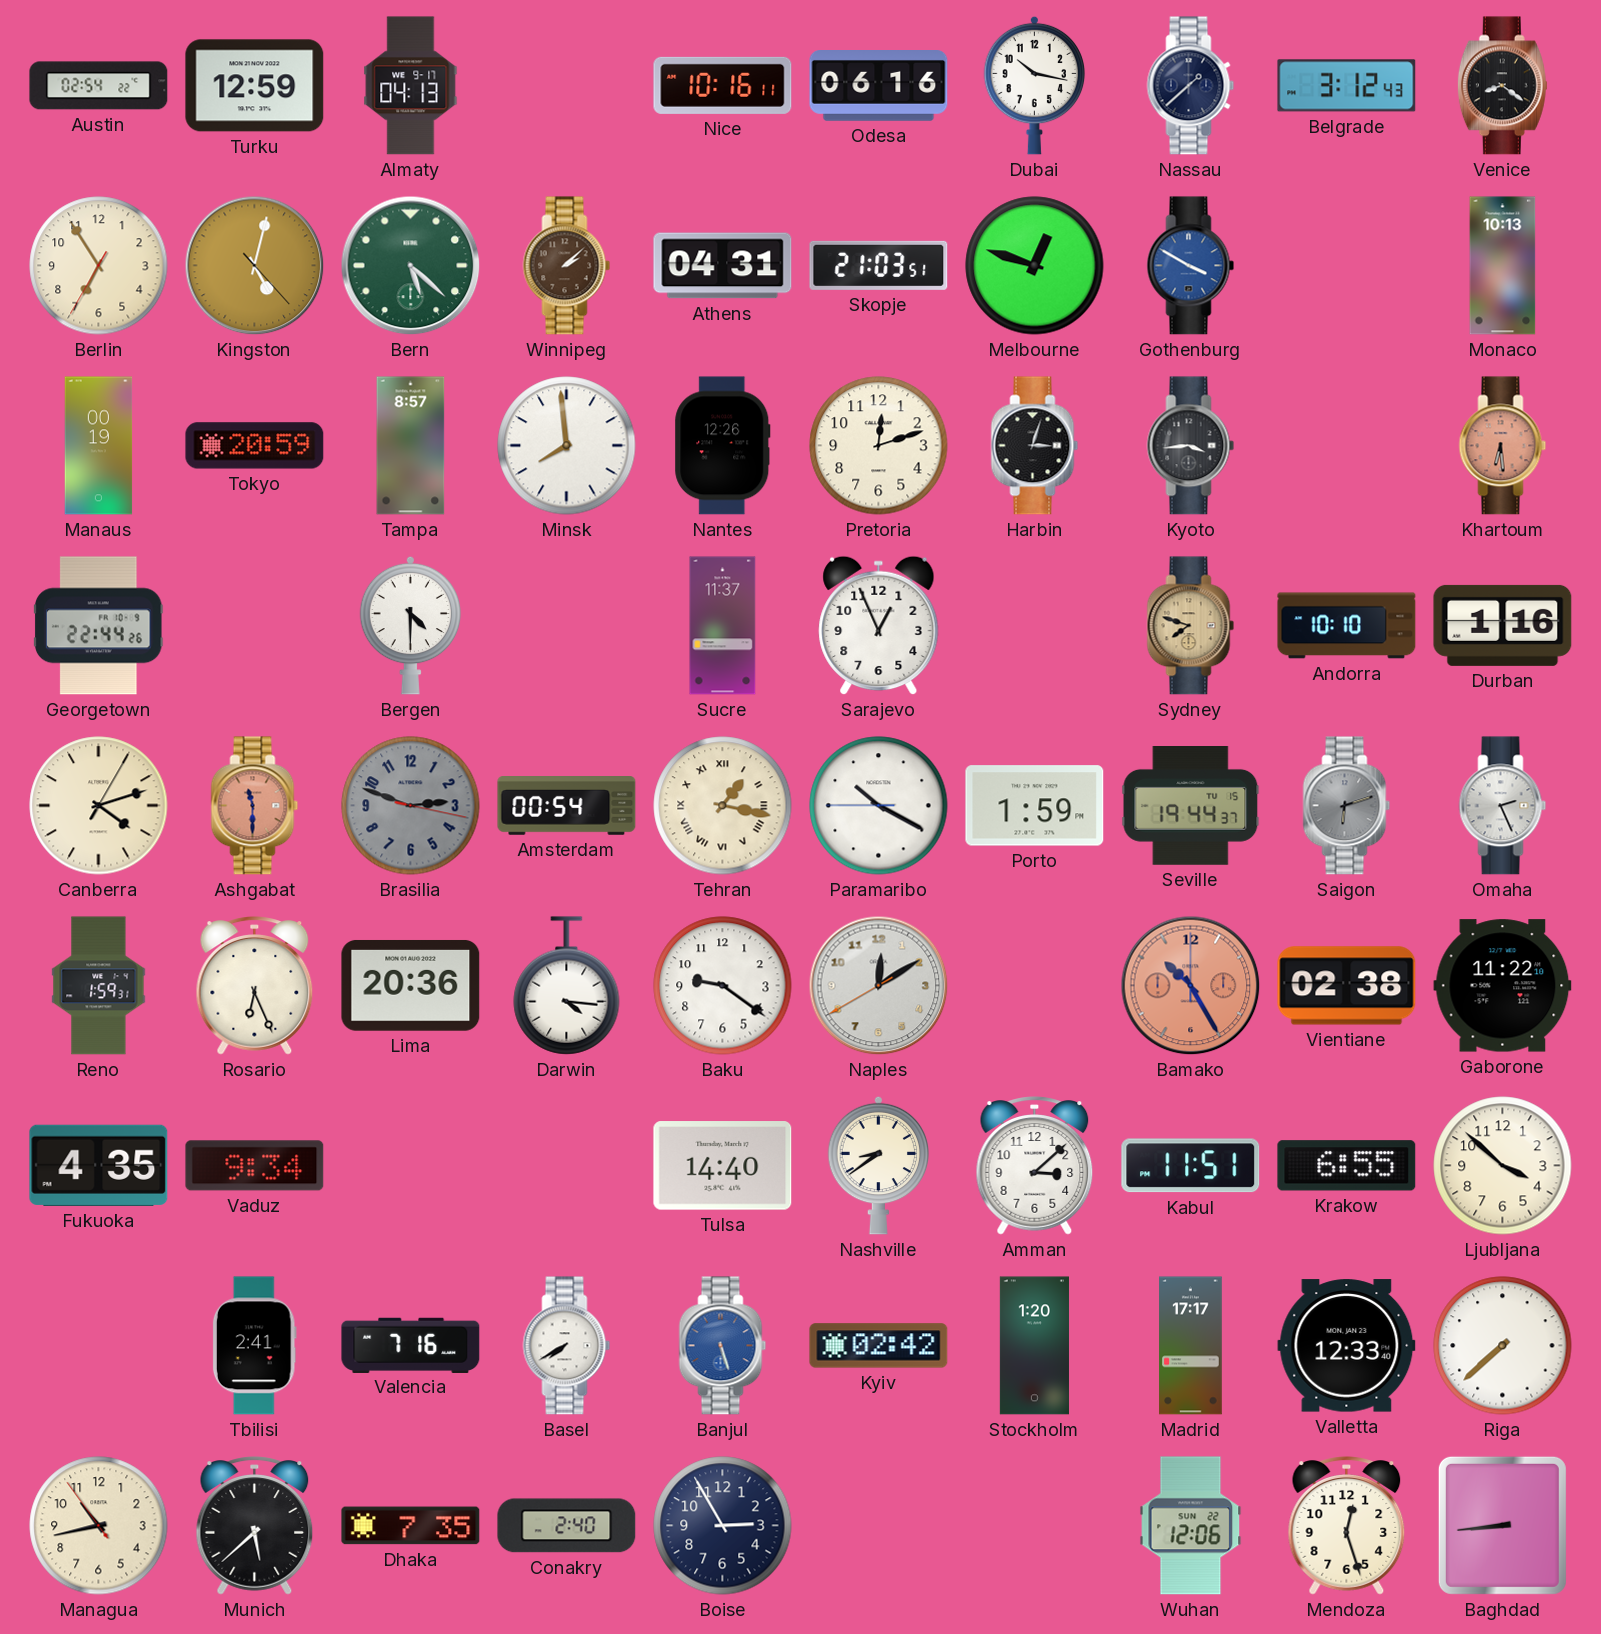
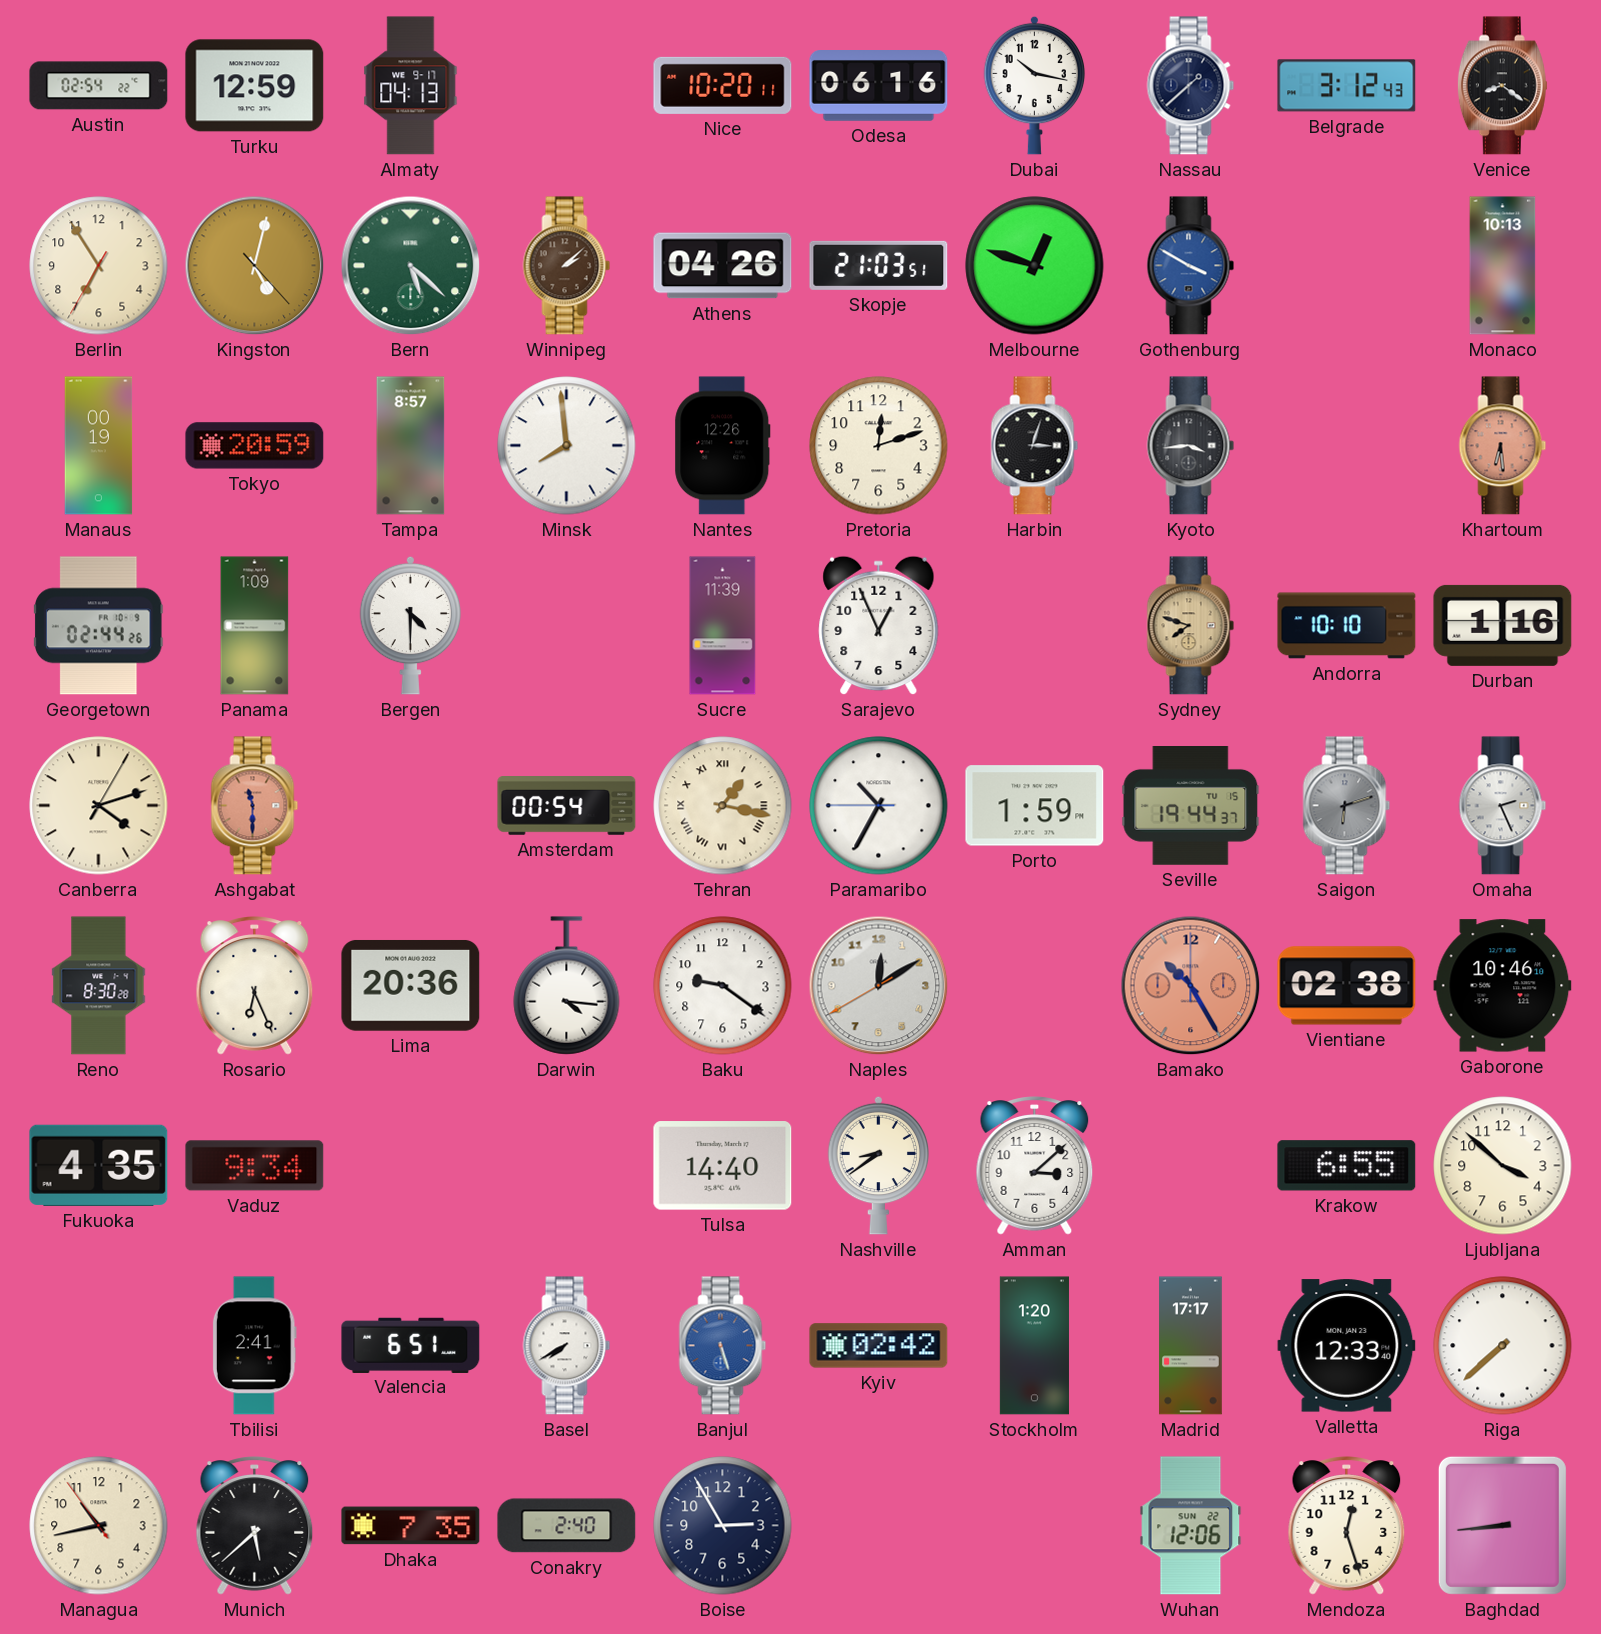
Nice: 10:16 -> 10:20
Athens: 04:31 -> 04:26
Georgetown: 22:44 -> 02:44
Panama: none -> 1:09
Sucre: 11:37 -> 11:39
Brasilia: 2:48 -> none
Paramaribo: 10:19 -> 10:34
Reno: 1:59 -> 8:30
Gaborone: 11:22 -> 10:46
Kabul: 11:51 -> none
Valencia: 7:16 -> 6:51
